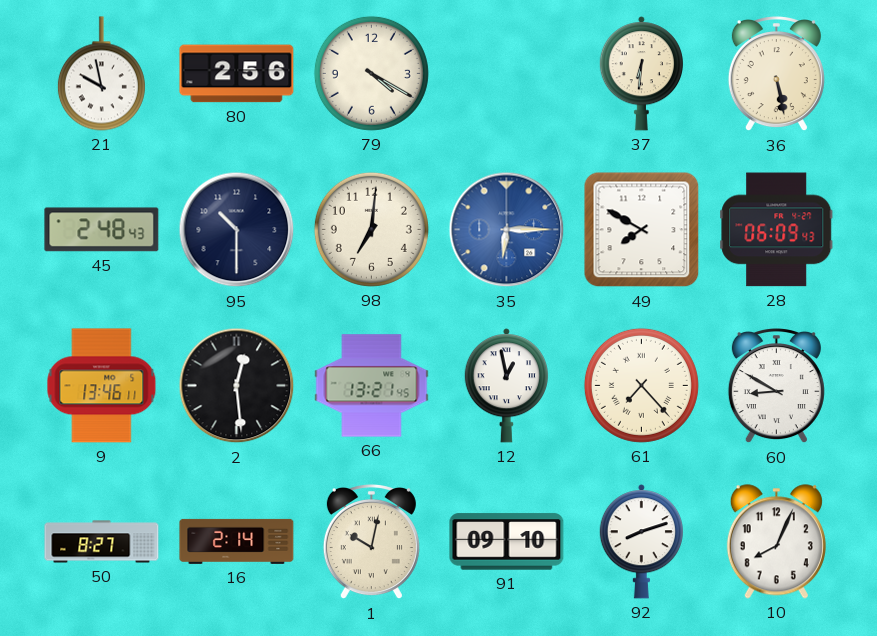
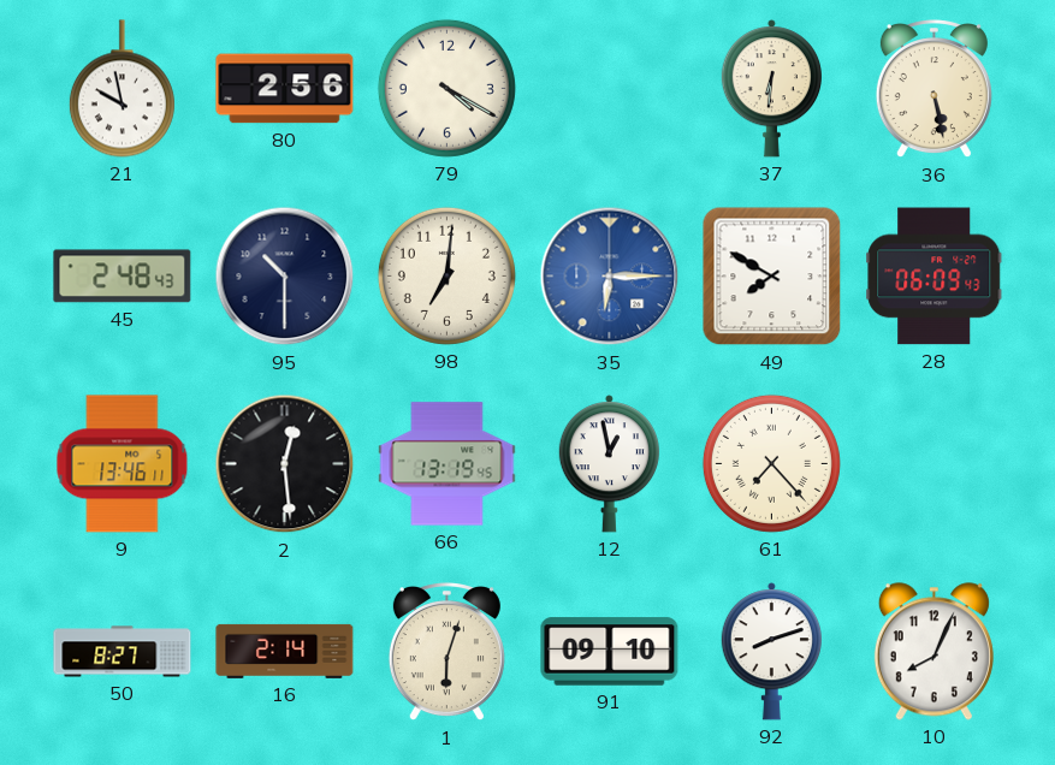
66: 13:21 -> 13:19
60: 8:50 -> none
1: 10:02 -> 6:03
